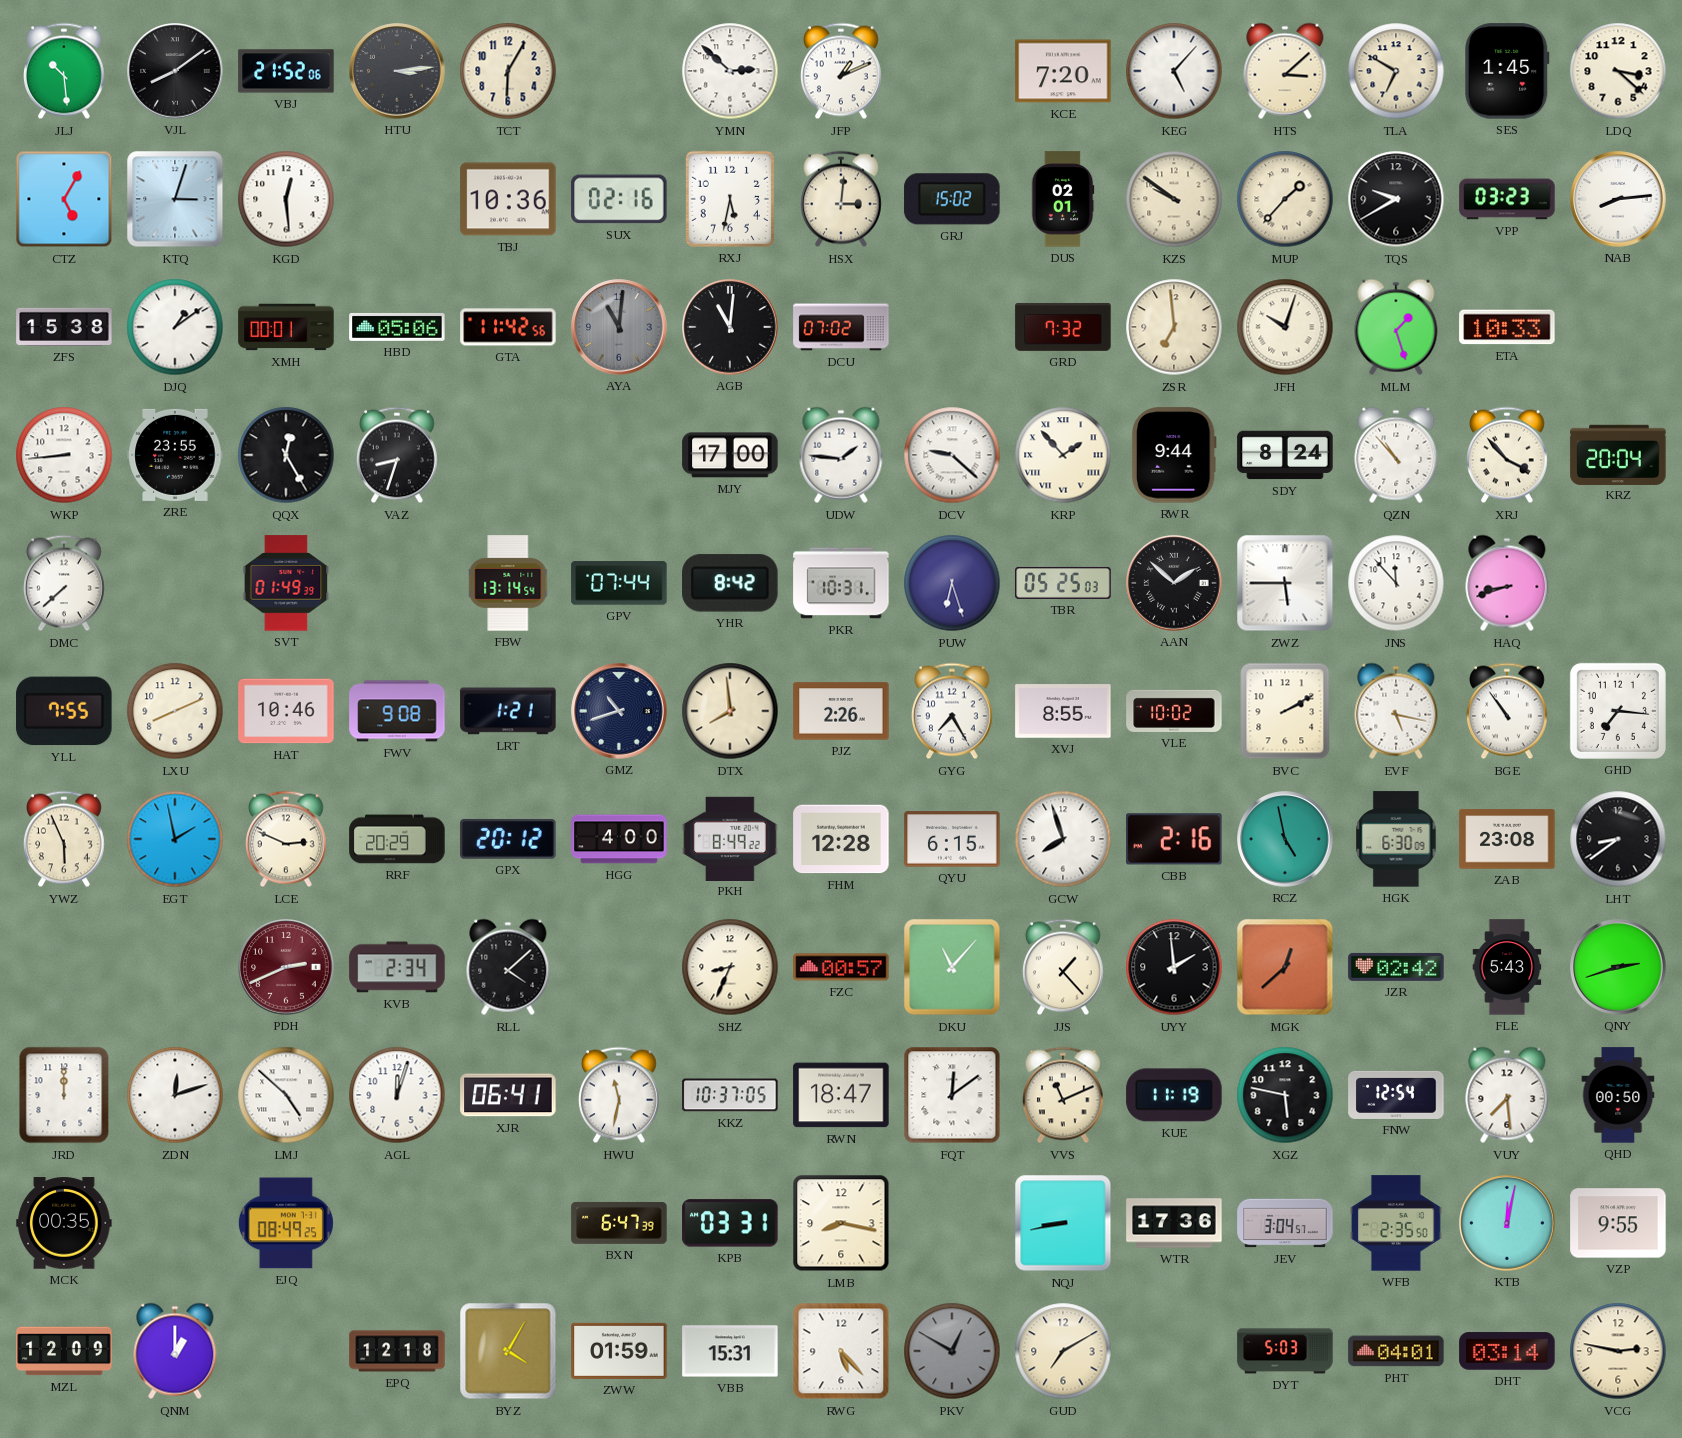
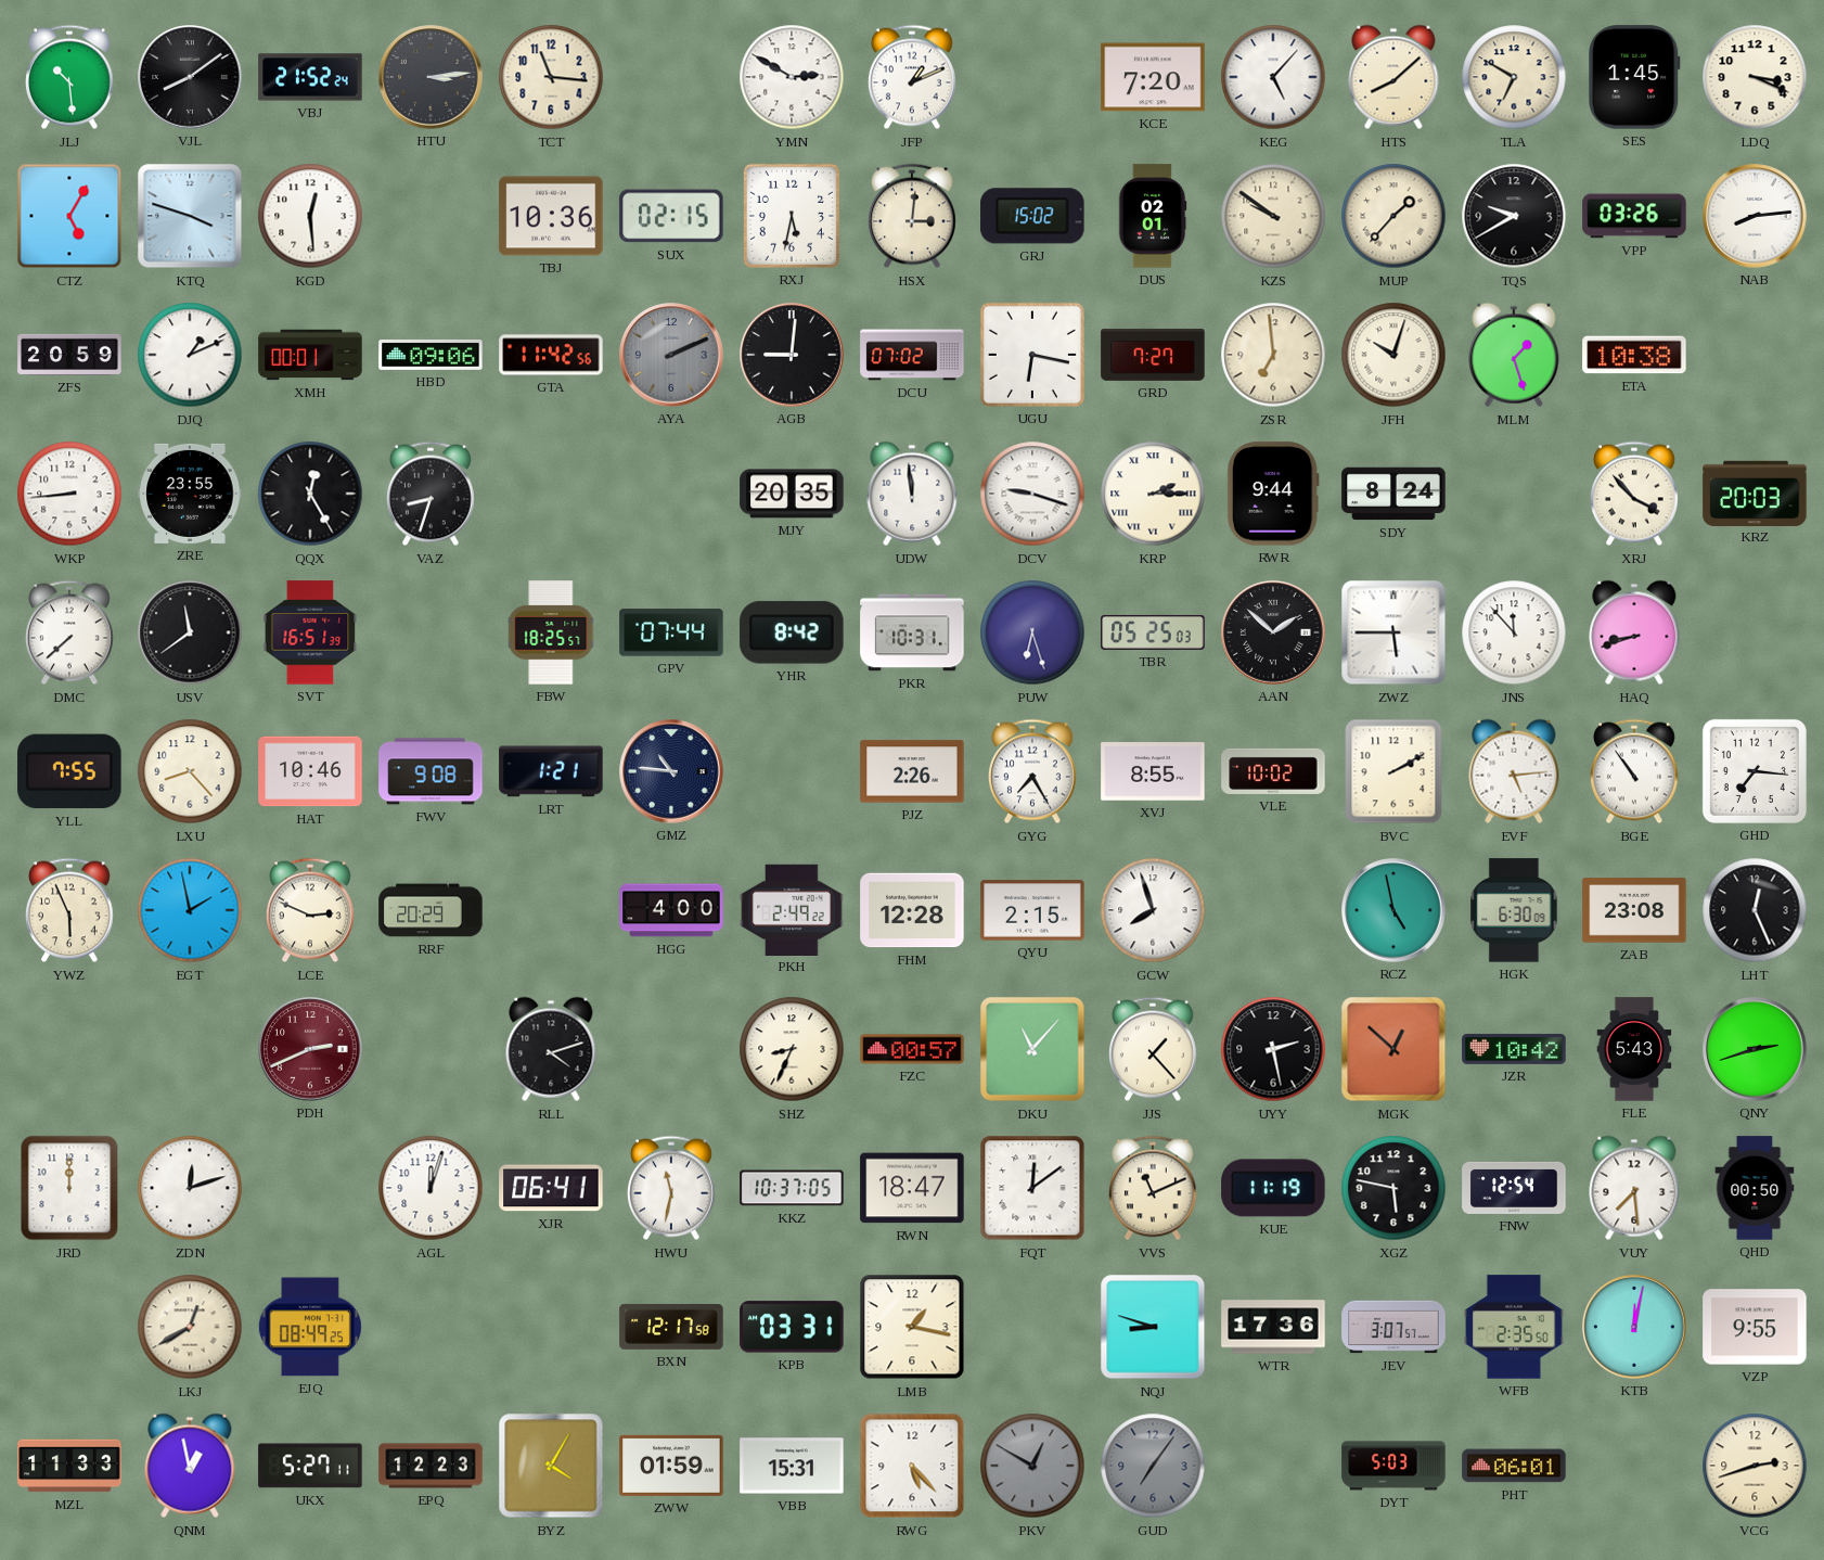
VBJ: 21:52:06 -> 21:52:24
TCT: 6:05 -> 11:16
YMN: 2:52 -> 2:50
HTS: 3:08 -> 8:08
LDQ: 3:22 -> 3:19
KTQ: 3:03 -> 3:48
SUX: 02:16 -> 02:15
VPP: 03:23 -> 03:26
ZFS: 15:38 -> 20:59
DJQ: 1:09 -> 1:11
HBD: 05:06 -> 09:06
AYA: 11:01 -> 2:11
AGB: 11:01 -> 9:01
UGU: none -> 6:17
GRD: 7:32 -> 7:27
ETA: 10:33 -> 10:38
MJY: 17:00 -> 20:35
UDW: 1:46 -> 11:59
DCV: 9:22 -> 9:18
KRP: 1:53 -> 2:15
QZN: 10:53 -> none
KRZ: 20:04 -> 20:03
USV: none -> 11:39
SVT: 01:49 -> 16:51
FBW: 13:14 -> 18:25
LXU: 8:11 -> 8:23
GMZ: 10:42 -> 10:46
DTX: 7:59 -> none
EVF: 5:17 -> 5:14
GPX: 20:12 -> none
PKH: 8:49 -> 2:49
QYU: 6:15 -> 2:15
CBB: 2:16 -> none
LHT: 8:39 -> 12:26
KVB: 2:34 -> none
RLL: 4:08 -> 4:12
UYY: 1:59 -> 2:28
MGK: 12:38 -> 12:52
JZR: 02:42 -> 10:42
LMJ: 4:52 -> none
MCK: 00:35 -> none
LKJ: none -> 12:40
BXN: 6:47 -> 12:17
LMB: 8:17 -> 1:17
NQJ: 8:43 -> 8:48
JEV: 3:04 -> 3:07
MZL: 12:09 -> 11:33
QNM: 1:00 -> 12:58
UKX: none -> 5:27
EPQ: 12:18 -> 12:23
GUD: 7:10 -> 7:06
GUD dial: cream -> grey
PHT: 04:01 -> 06:01
DHT: 03:14 -> none
VCG: 2:47 -> 2:42
